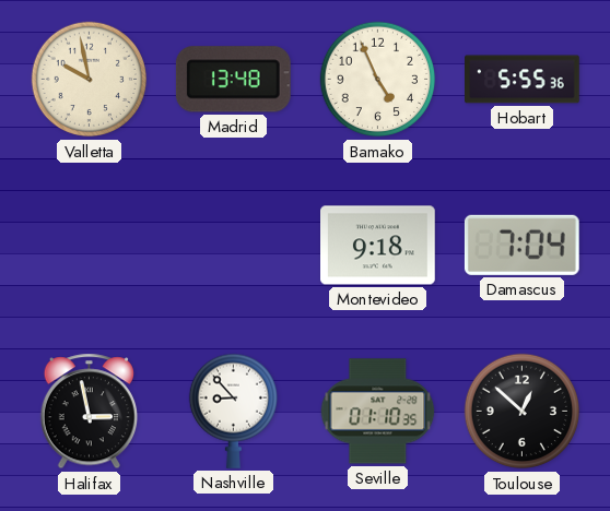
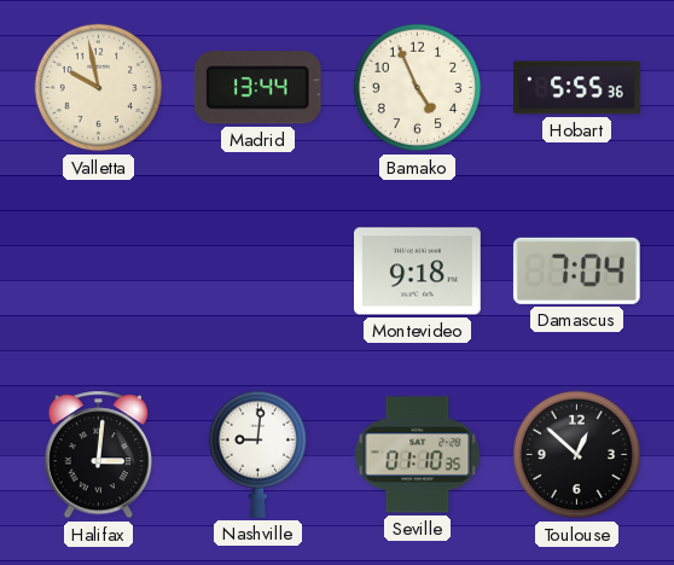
Madrid: 13:48 -> 13:44
Halifax: 2:58 -> 3:01
Nashville: 8:53 -> 9:01
